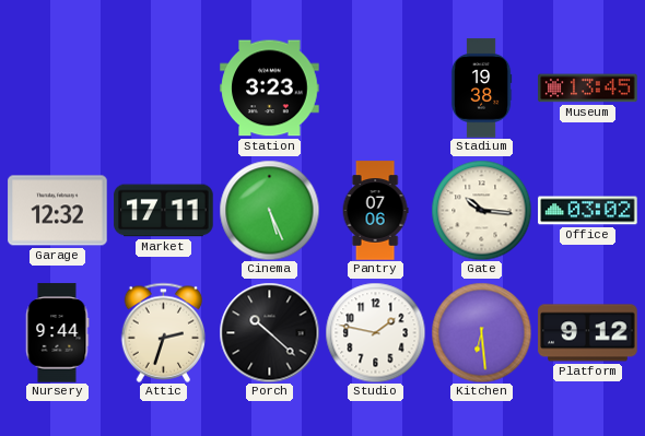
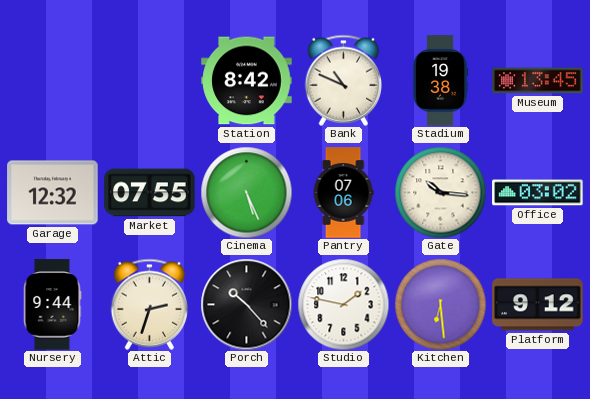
Station: 3:23 -> 8:42
Bank: none -> 10:49
Market: 17:11 -> 07:55
Porch: 10:22 -> 10:23
